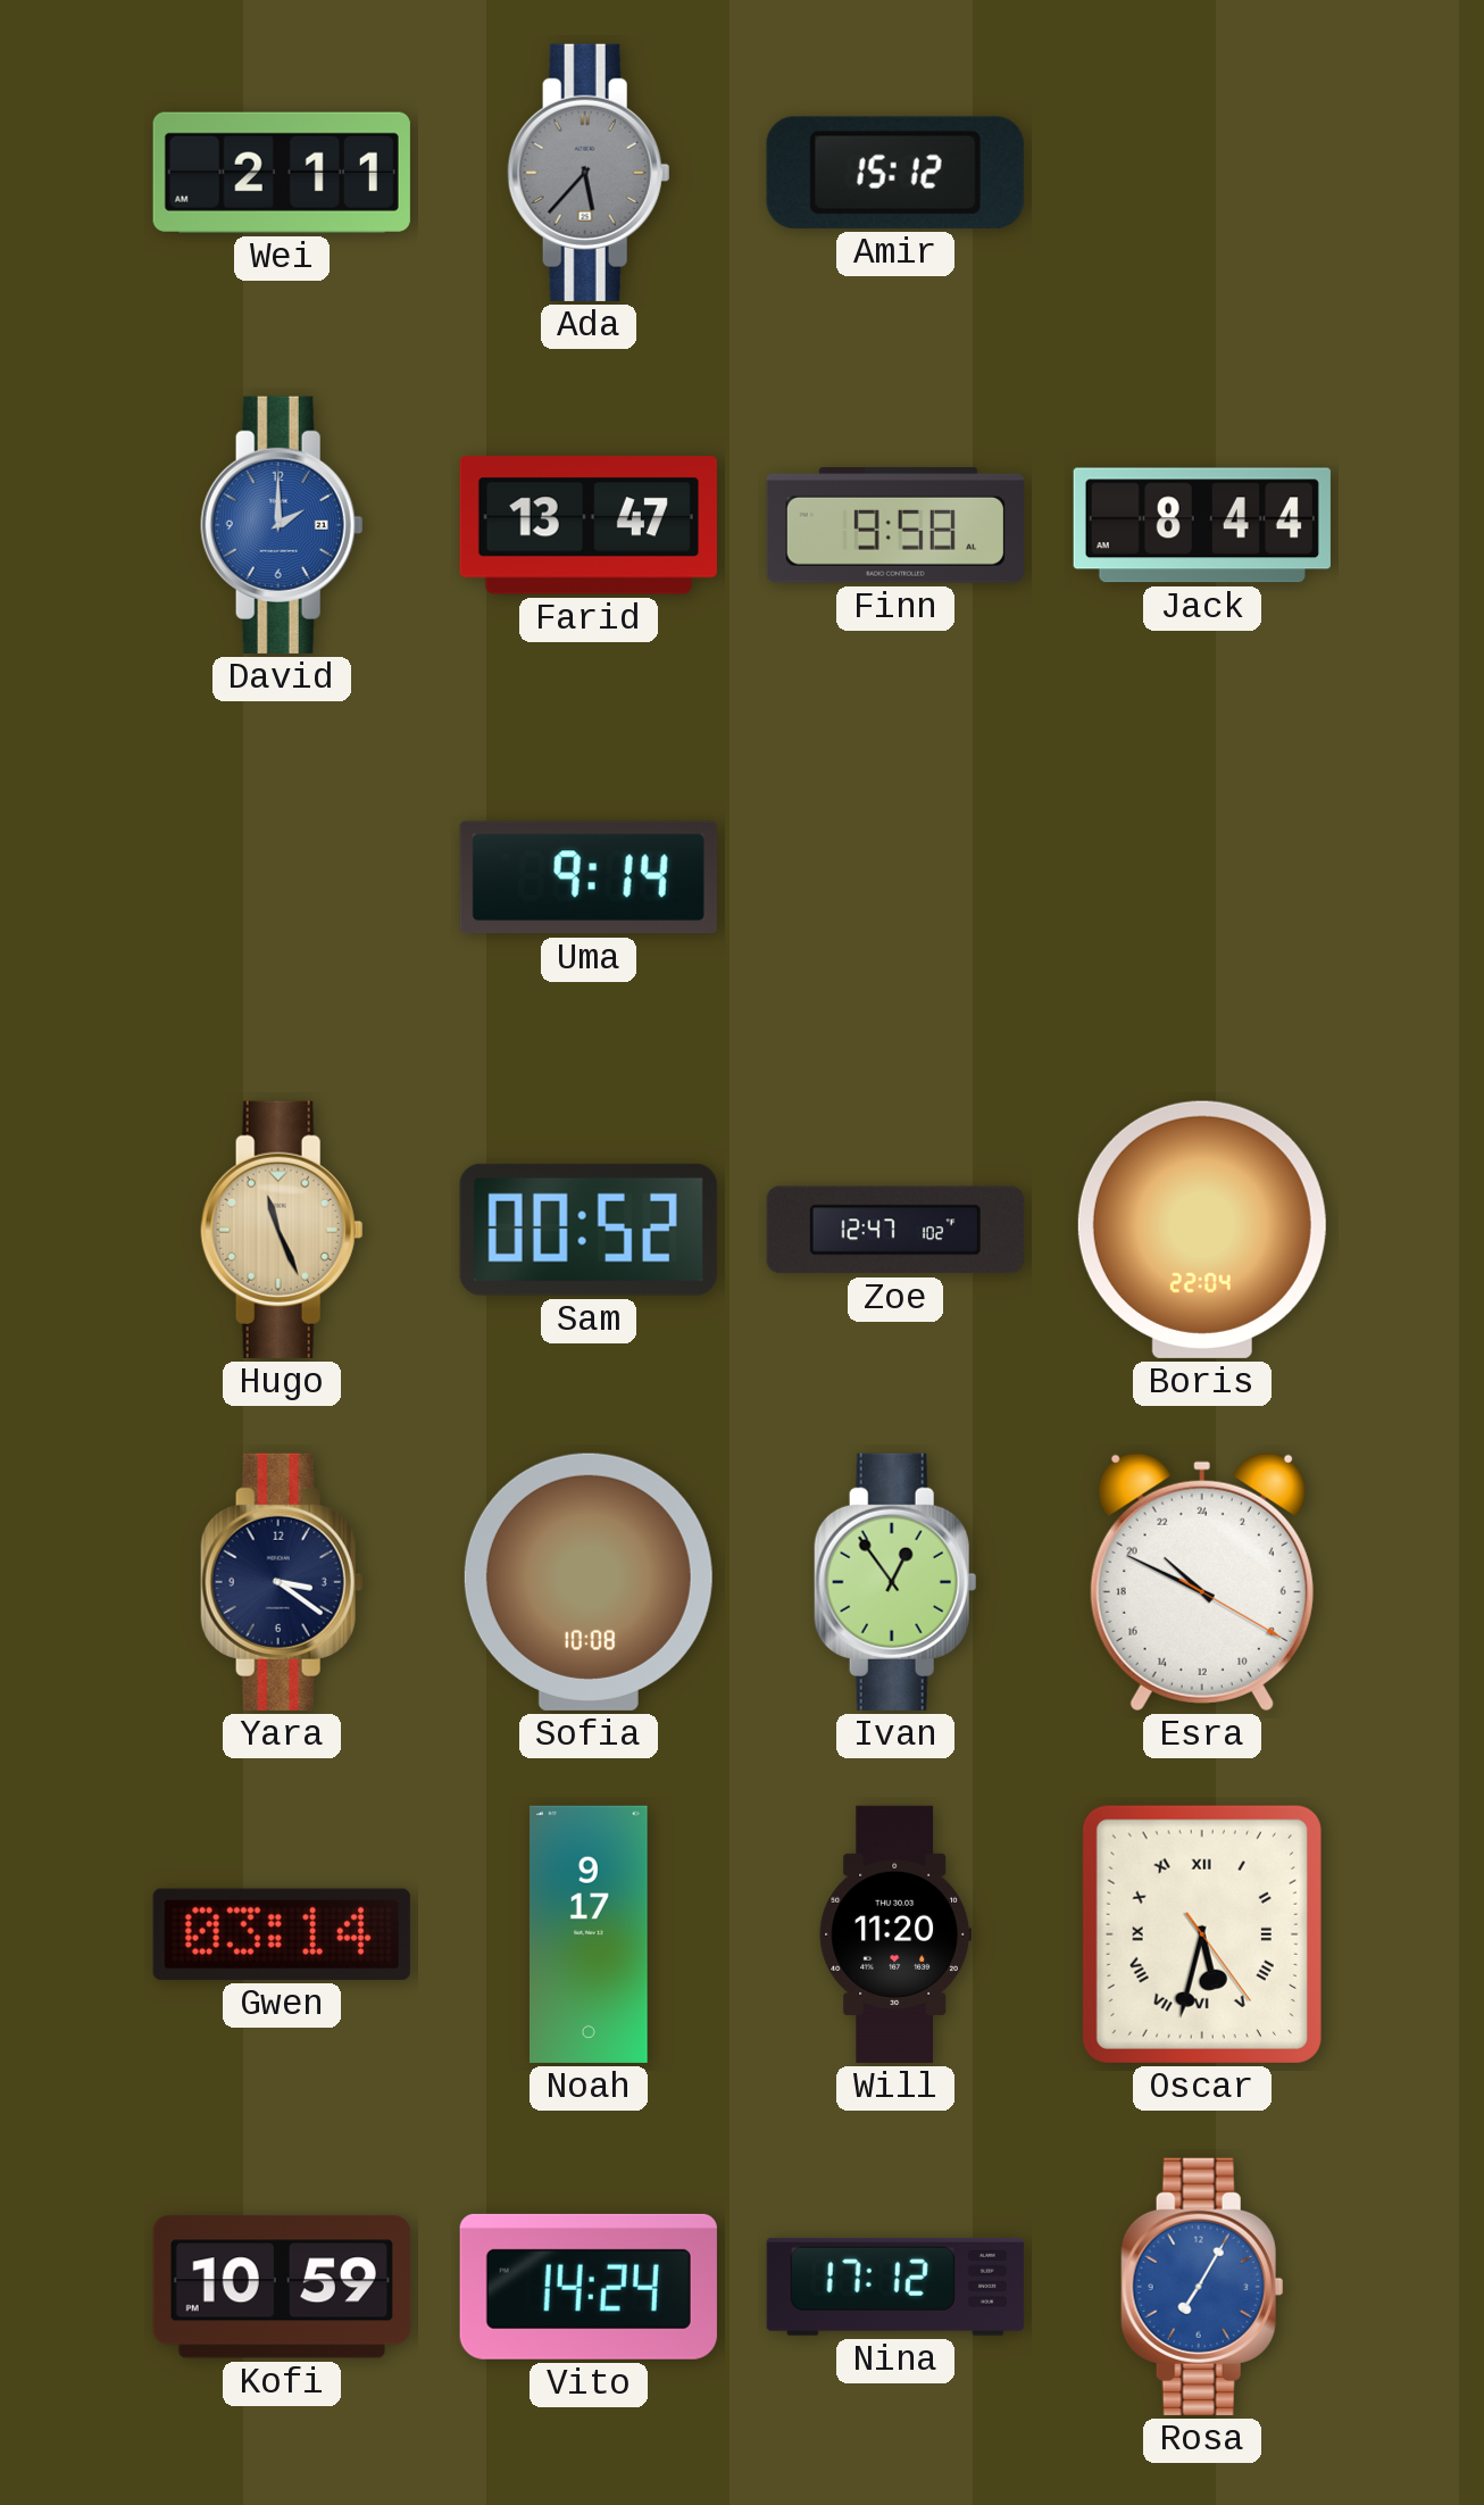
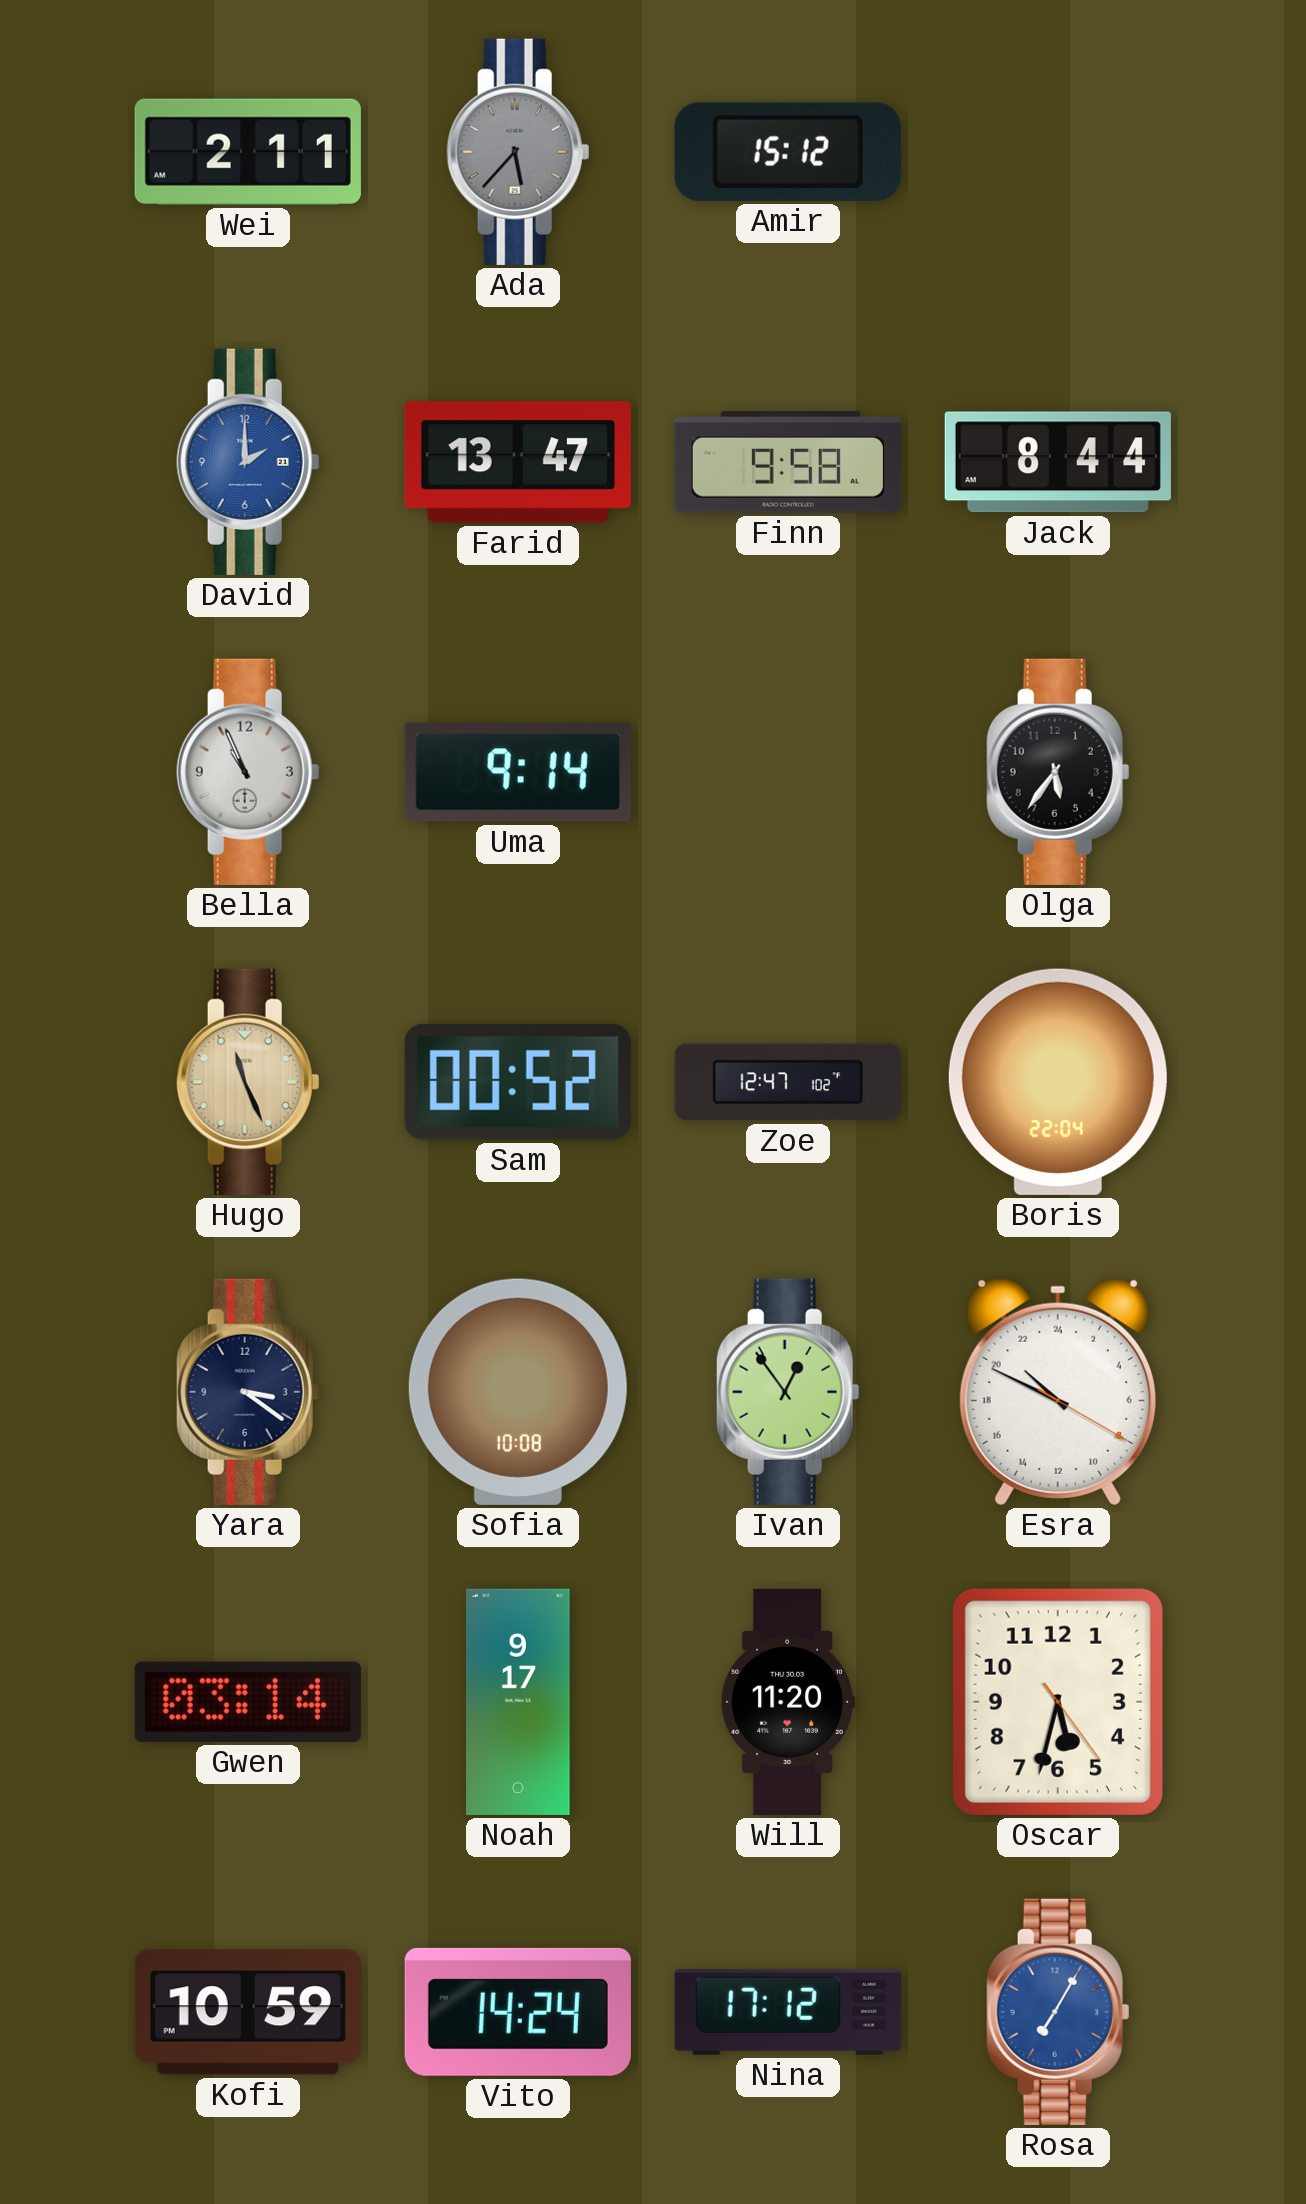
Bella: none -> 10:56
Olga: none -> 5:36
Oscar numerals: Roman -> Arabic
